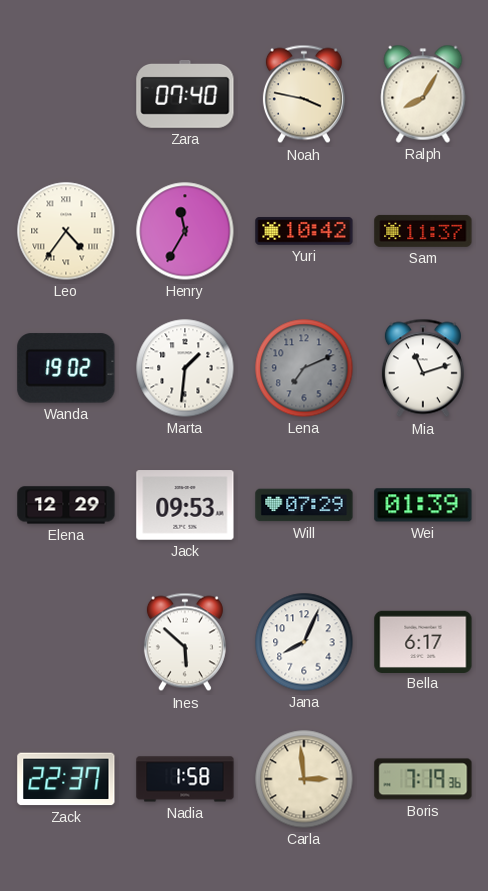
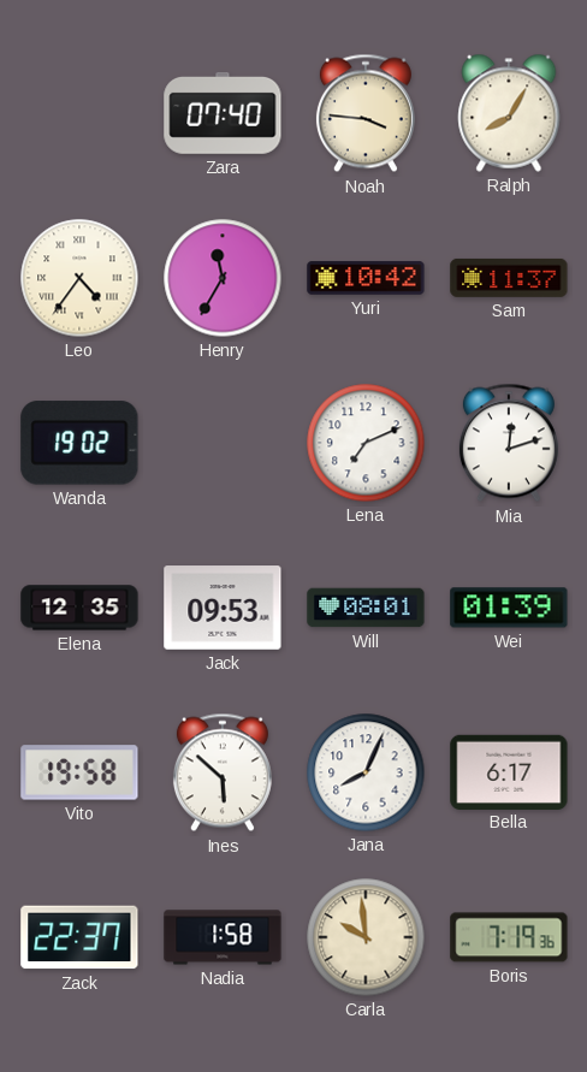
Noah: 3:47 -> 3:46
Marta: 1:31 -> none
Lena dial: grey -> white
Mia: 11:12 -> 12:12
Elena: 12:29 -> 12:35
Will: 07:29 -> 08:01
Vito: none -> 19:58
Carla: 2:59 -> 9:59
